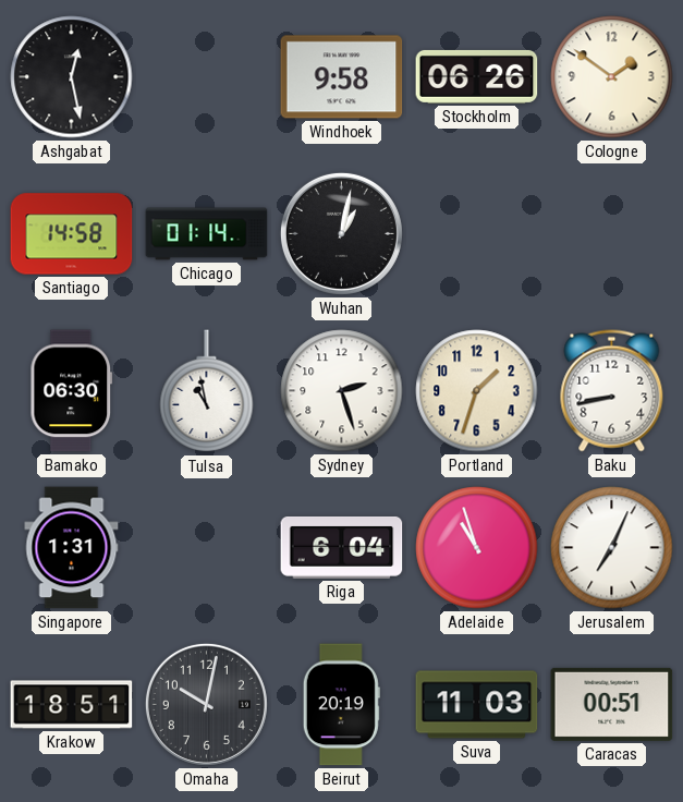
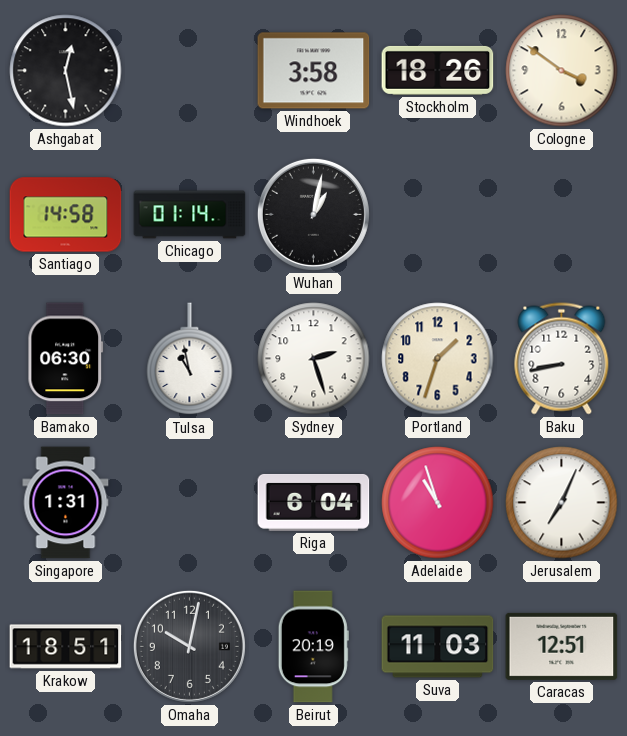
Windhoek: 9:58 -> 3:58
Stockholm: 06:26 -> 18:26
Cologne: 1:51 -> 3:51
Caracas: 00:51 -> 12:51
